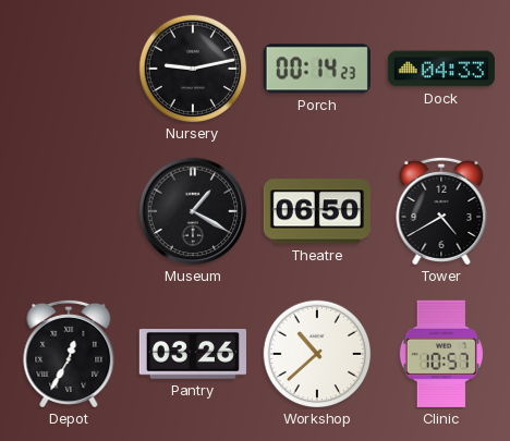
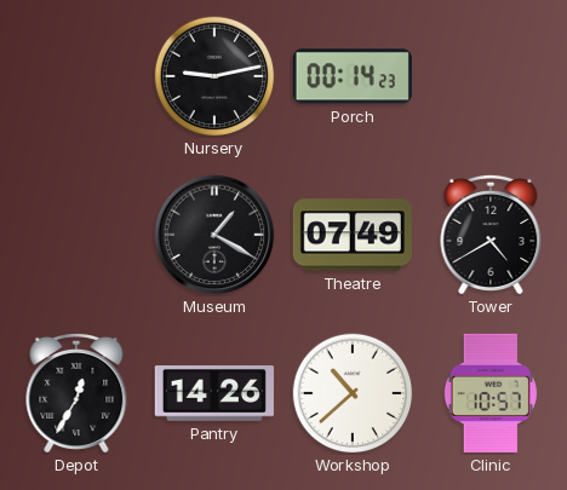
Dock: 04:33 -> none
Theatre: 06:50 -> 07:49
Pantry: 03:26 -> 14:26
